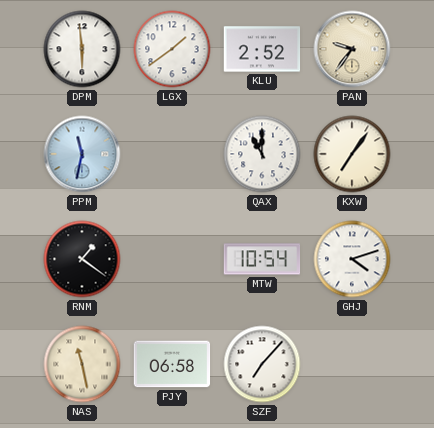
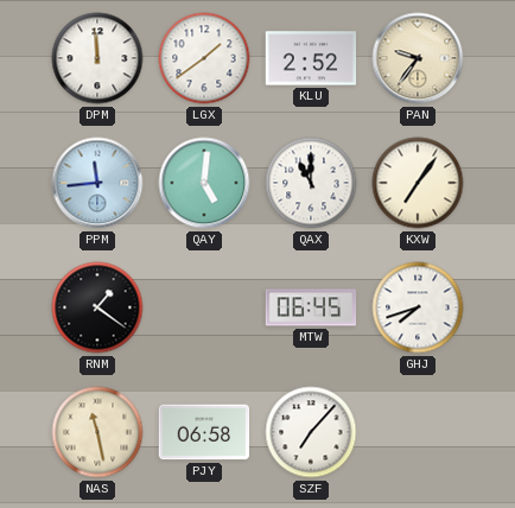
DPM: 5:59 -> 11:59
PPM: 11:32 -> 11:44
QAY: none -> 5:01
MTW: 10:54 -> 06:45
GHJ: 4:12 -> 7:42
